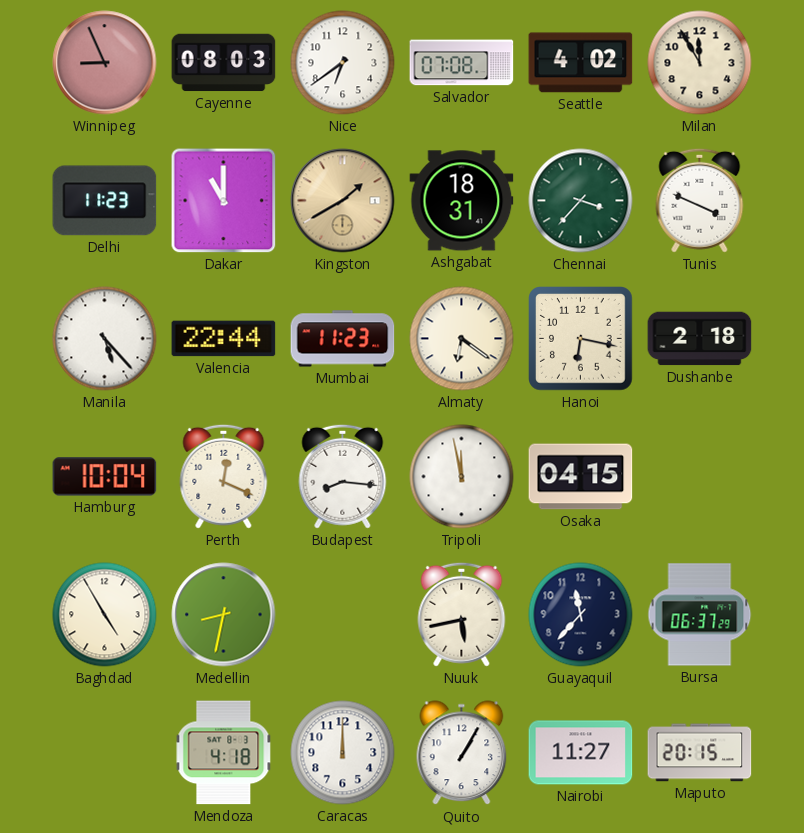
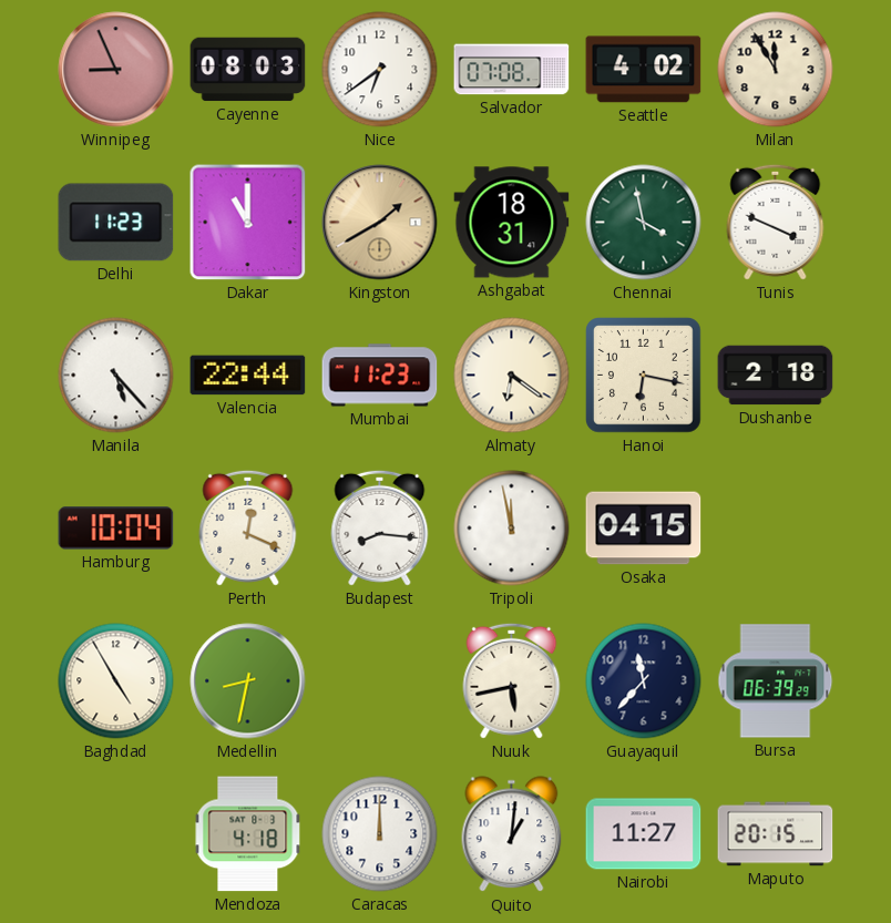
Chennai: 3:37 -> 3:58
Bursa: 06:37 -> 06:39
Quito: 1:05 -> 1:01
